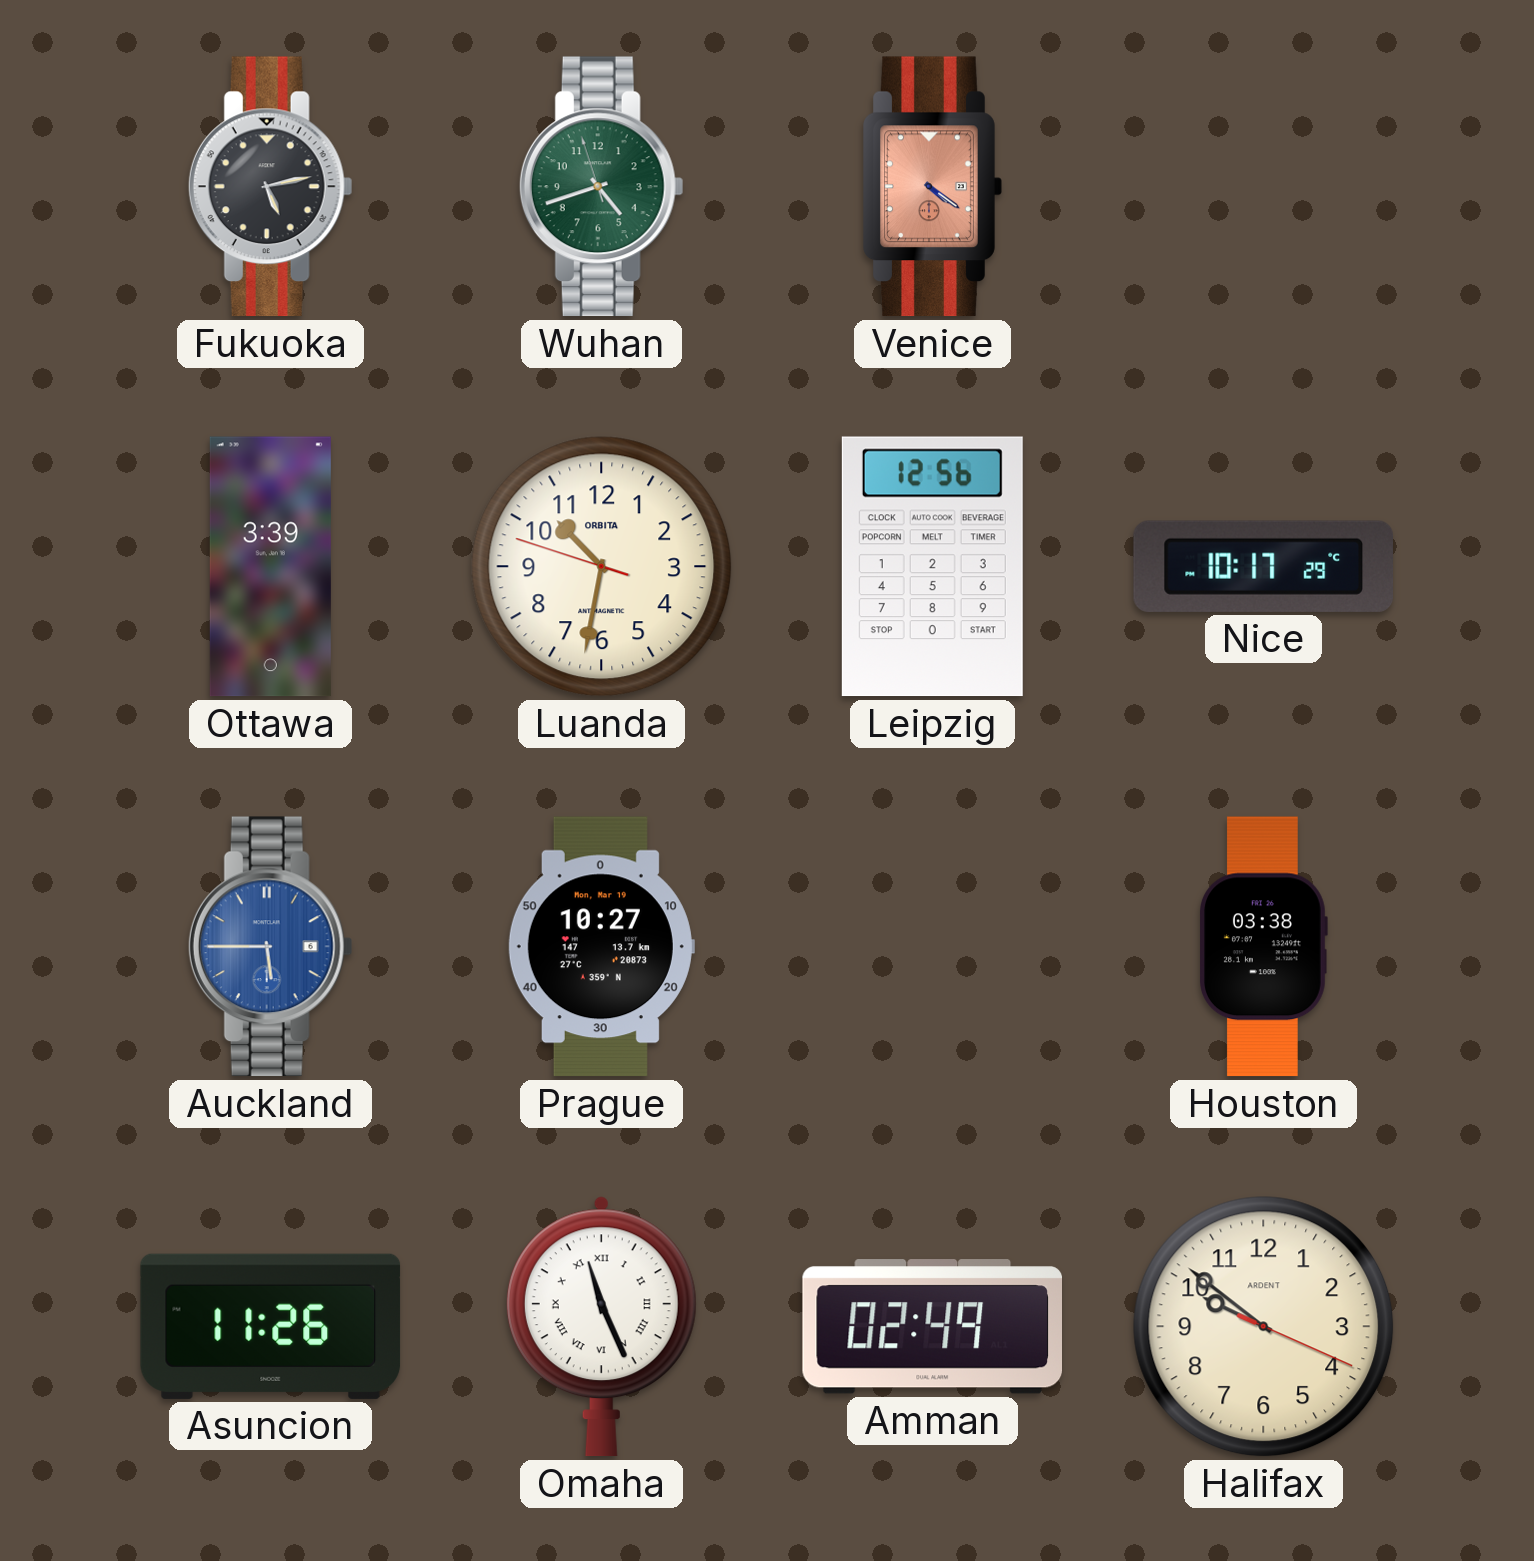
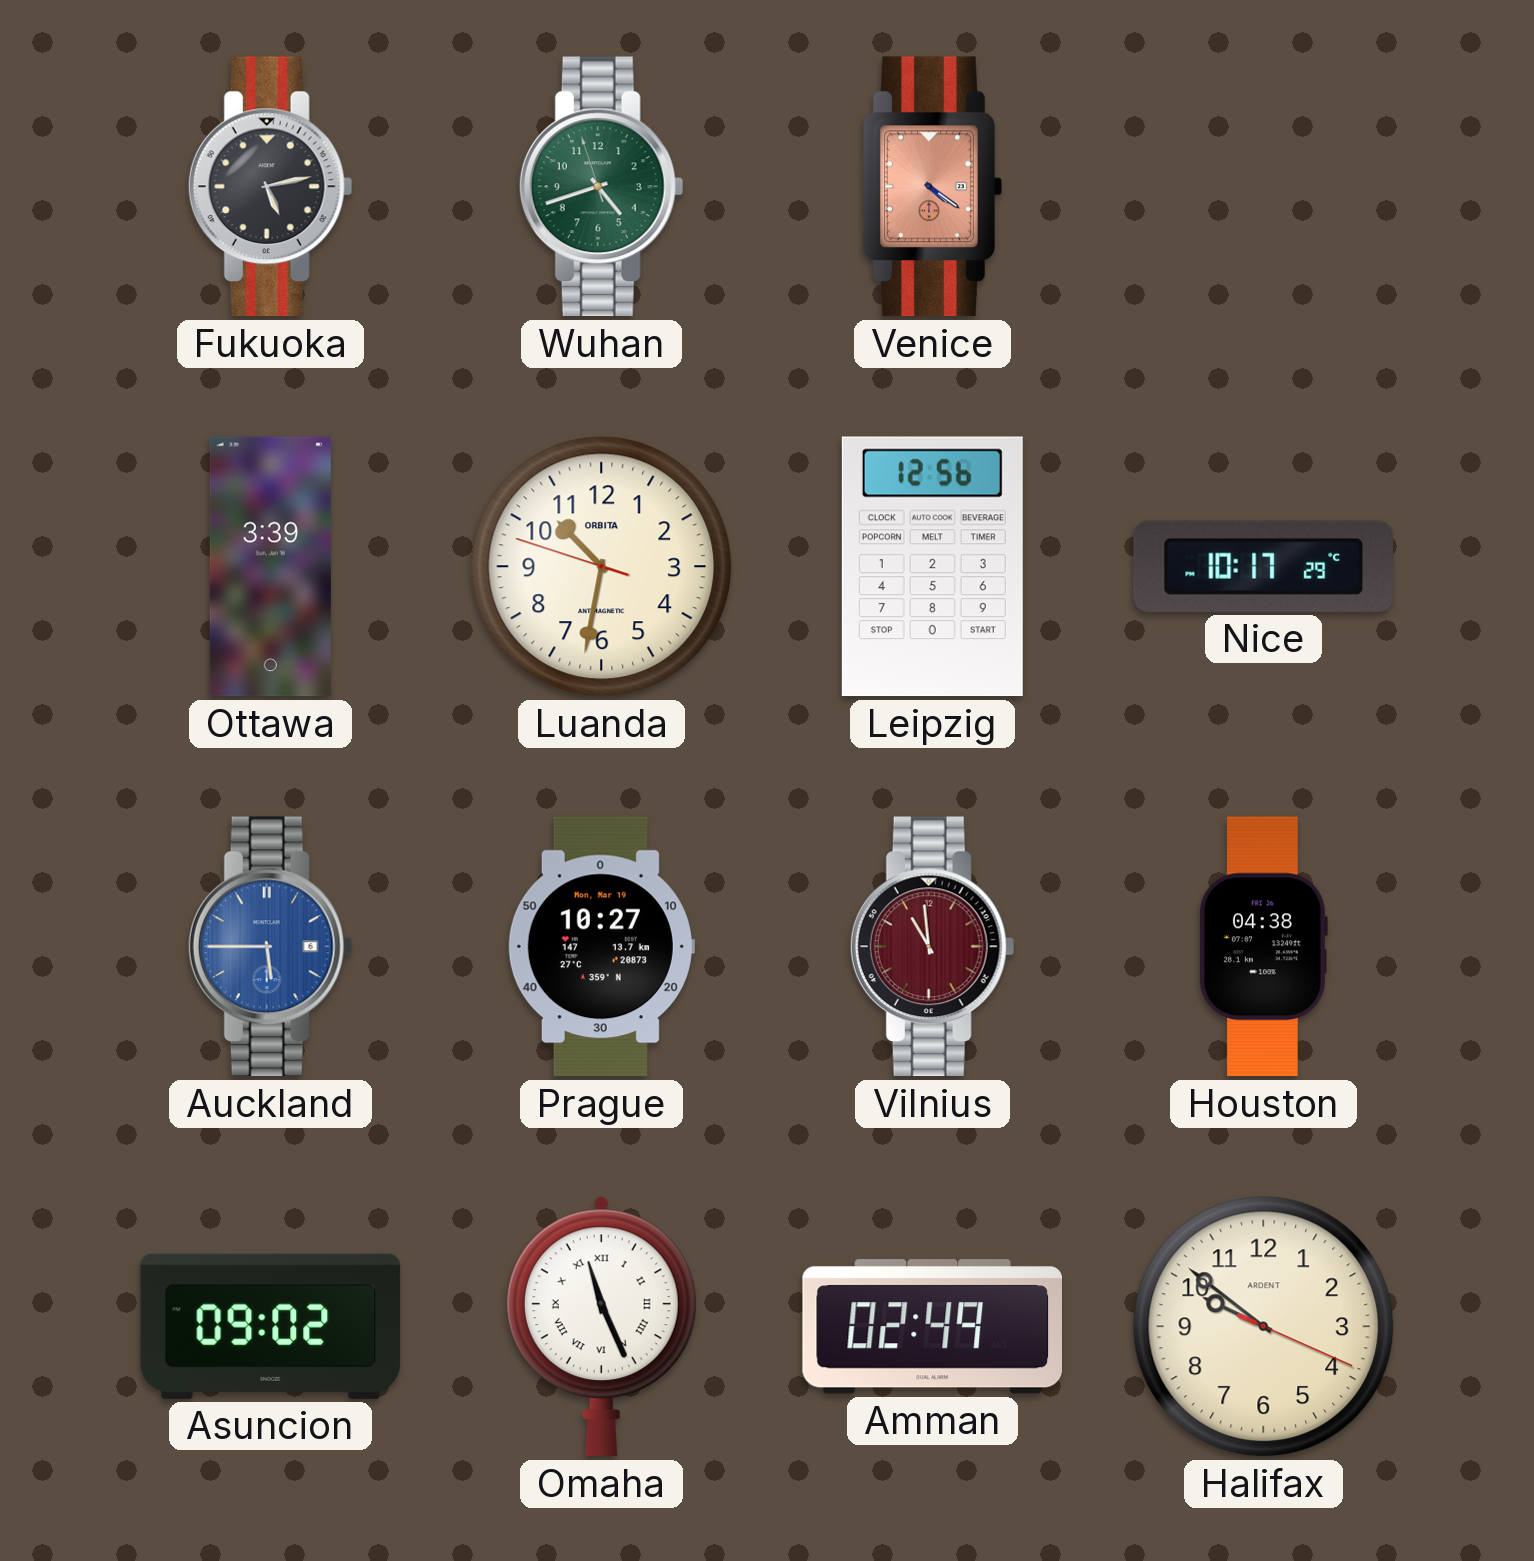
Vilnius: none -> 10:59
Houston: 03:38 -> 04:38
Asuncion: 11:26 -> 09:02
